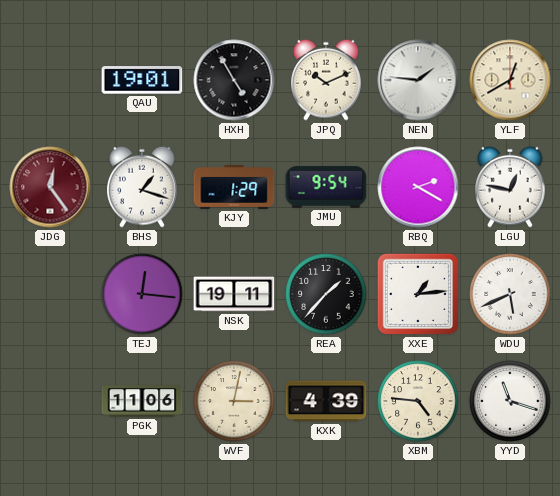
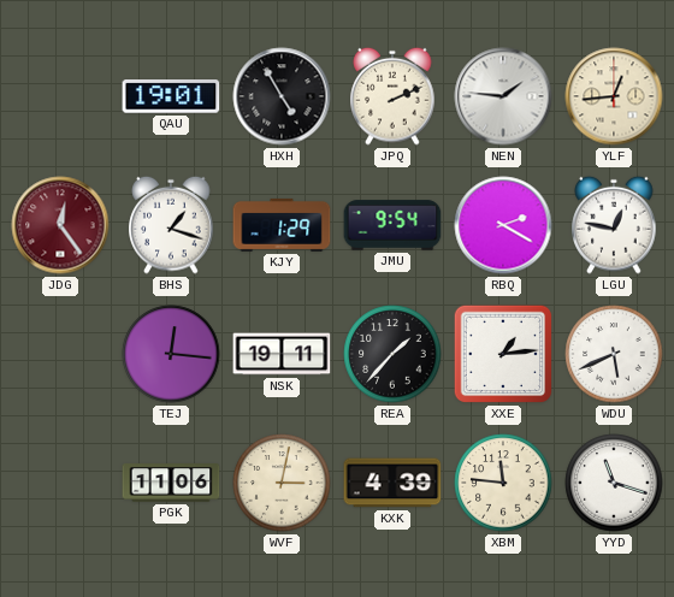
JPQ: 10:11 -> 2:11
YLF: 12:40 -> 12:44
XBM: 4:46 -> 11:46
